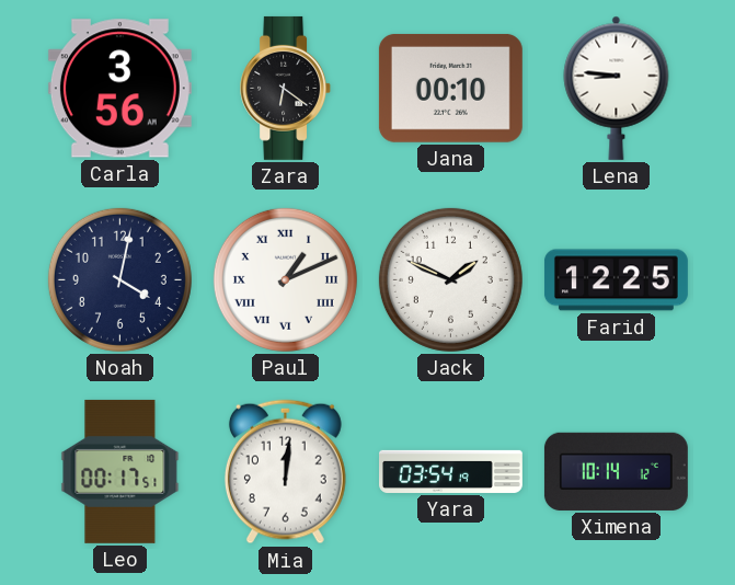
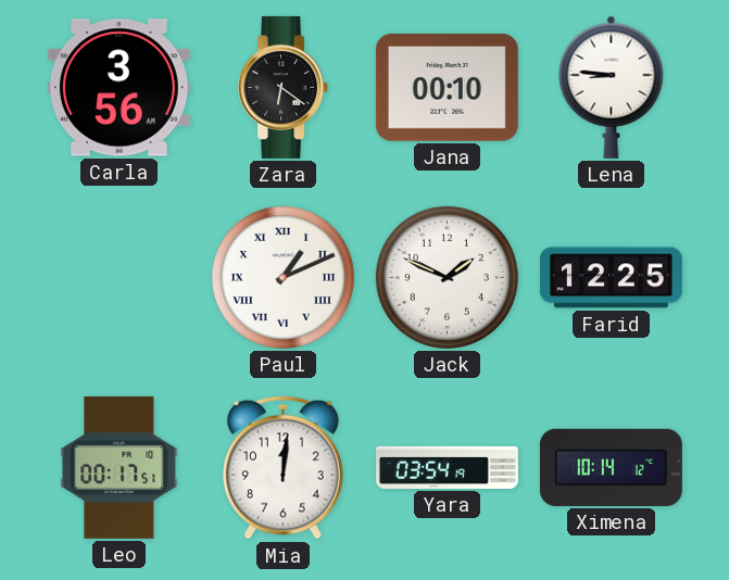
Noah: 4:02 -> none
